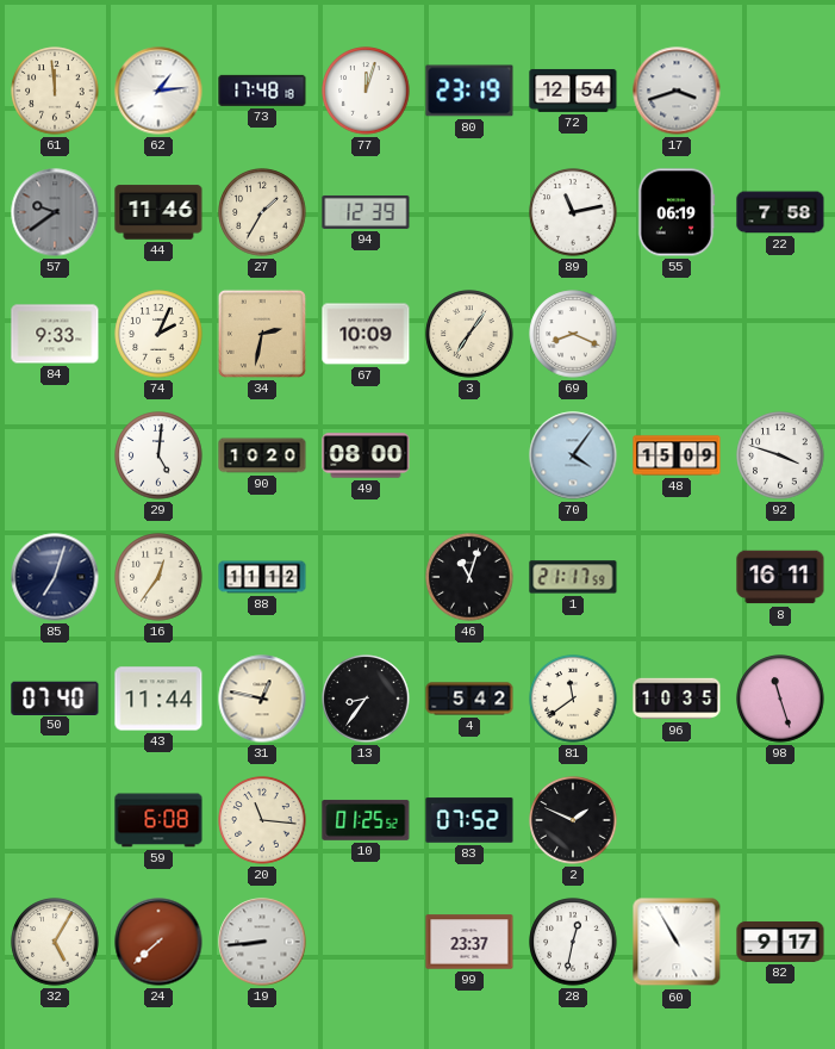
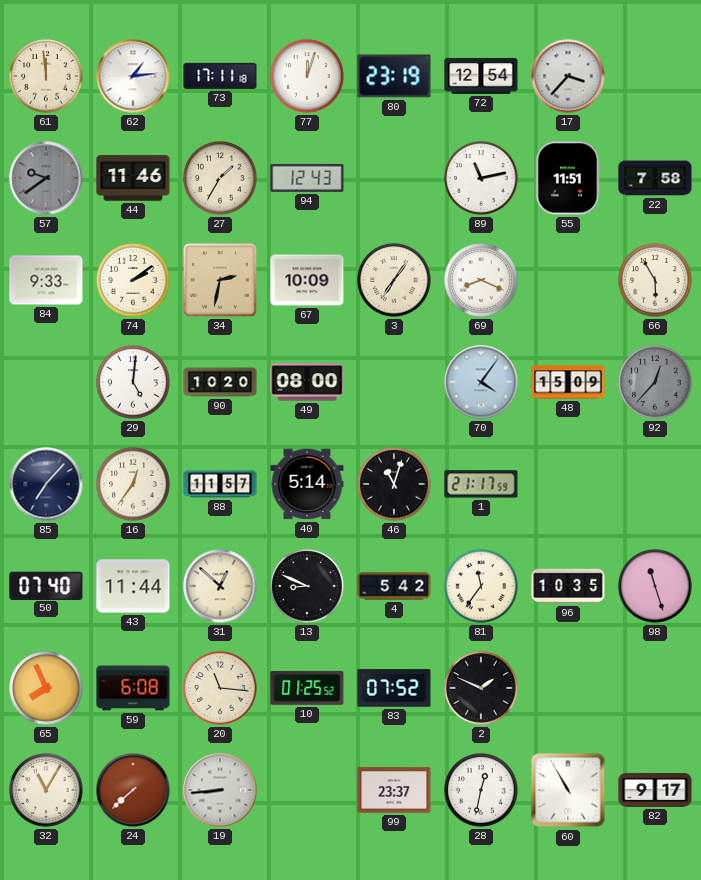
73: 17:48 -> 17:11
17: 3:42 -> 3:37
94: 12:39 -> 12:43
55: 06:19 -> 11:51
74: 2:04 -> 2:09
66: none -> 5:55
92: 3:48 -> 12:37
92 dial: white -> grey
85: 7:03 -> 7:07
88: 11:12 -> 11:57
40: none -> 5:14
8: 16:11 -> none
31: 12:47 -> 12:52
13: 8:36 -> 8:49
81: 11:39 -> 11:36
65: none -> 7:56
32: 5:05 -> 11:05
